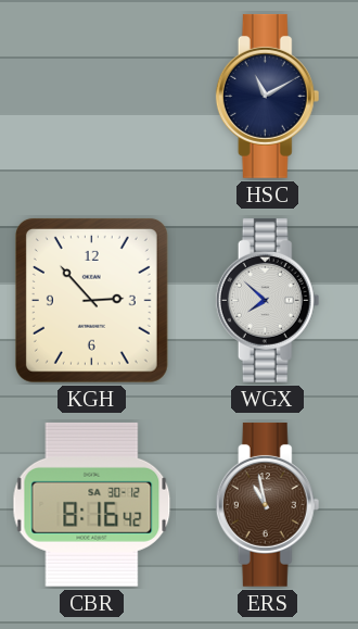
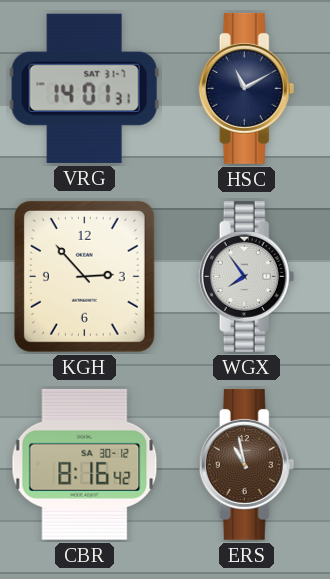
VRG: none -> 14:01
WGX: 7:52 -> 7:54
